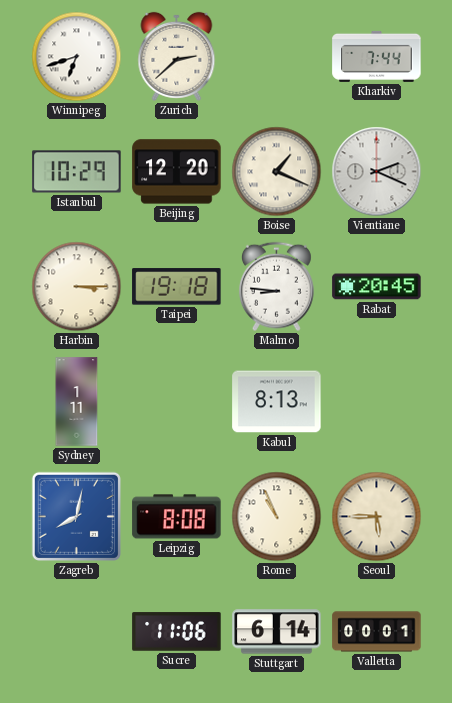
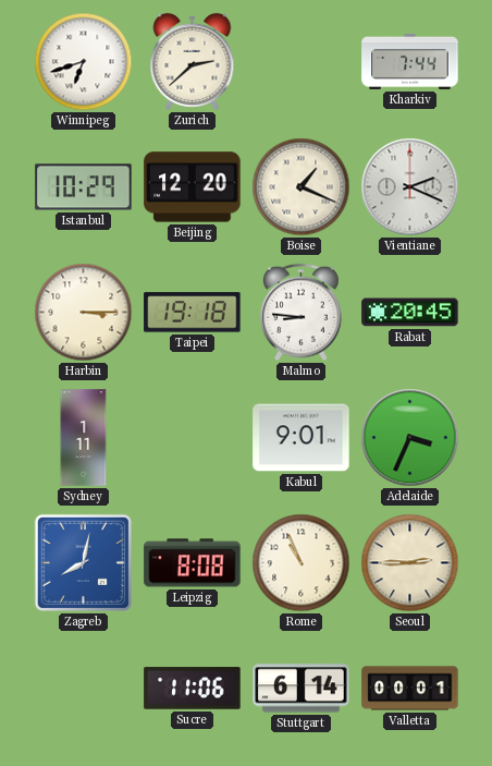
Kabul: 8:13 -> 9:01
Adelaide: none -> 3:34
Seoul: 5:45 -> 2:45
